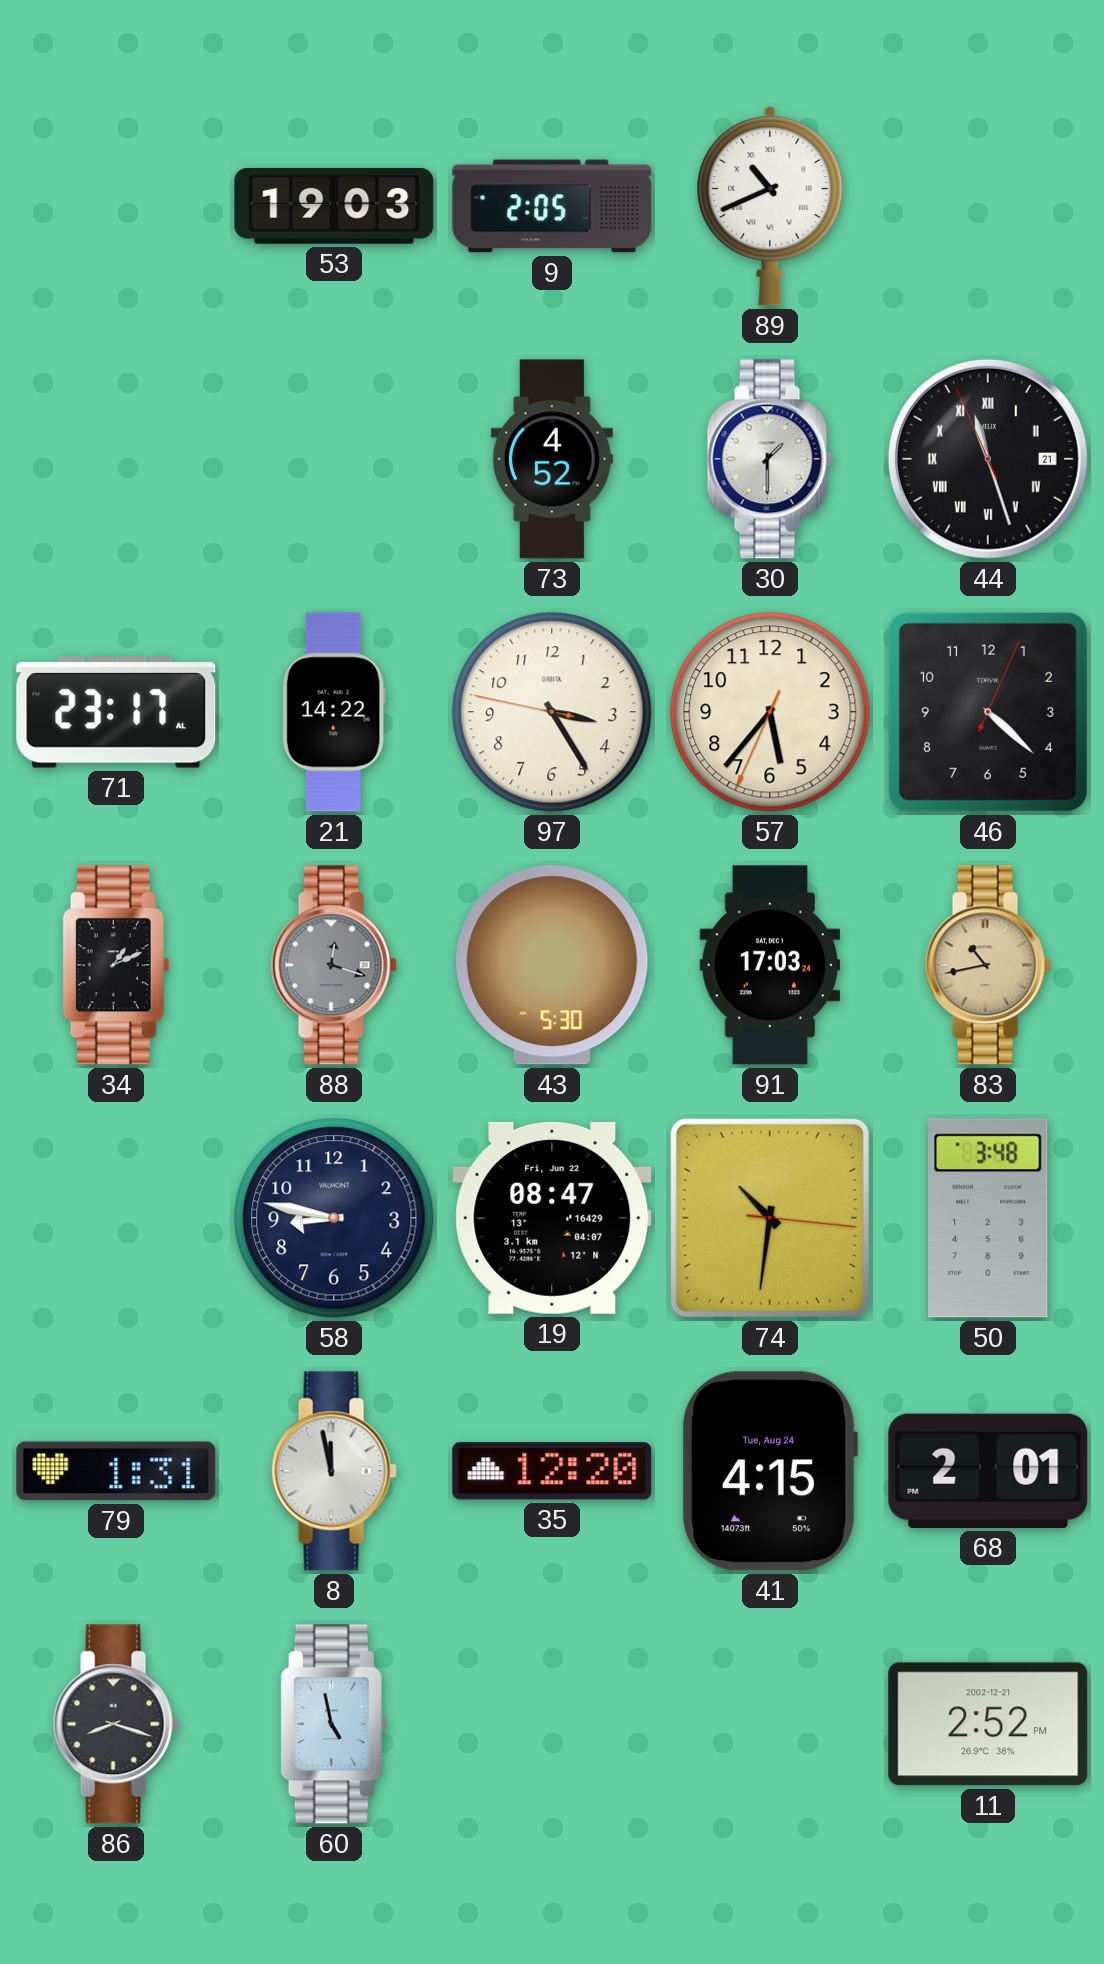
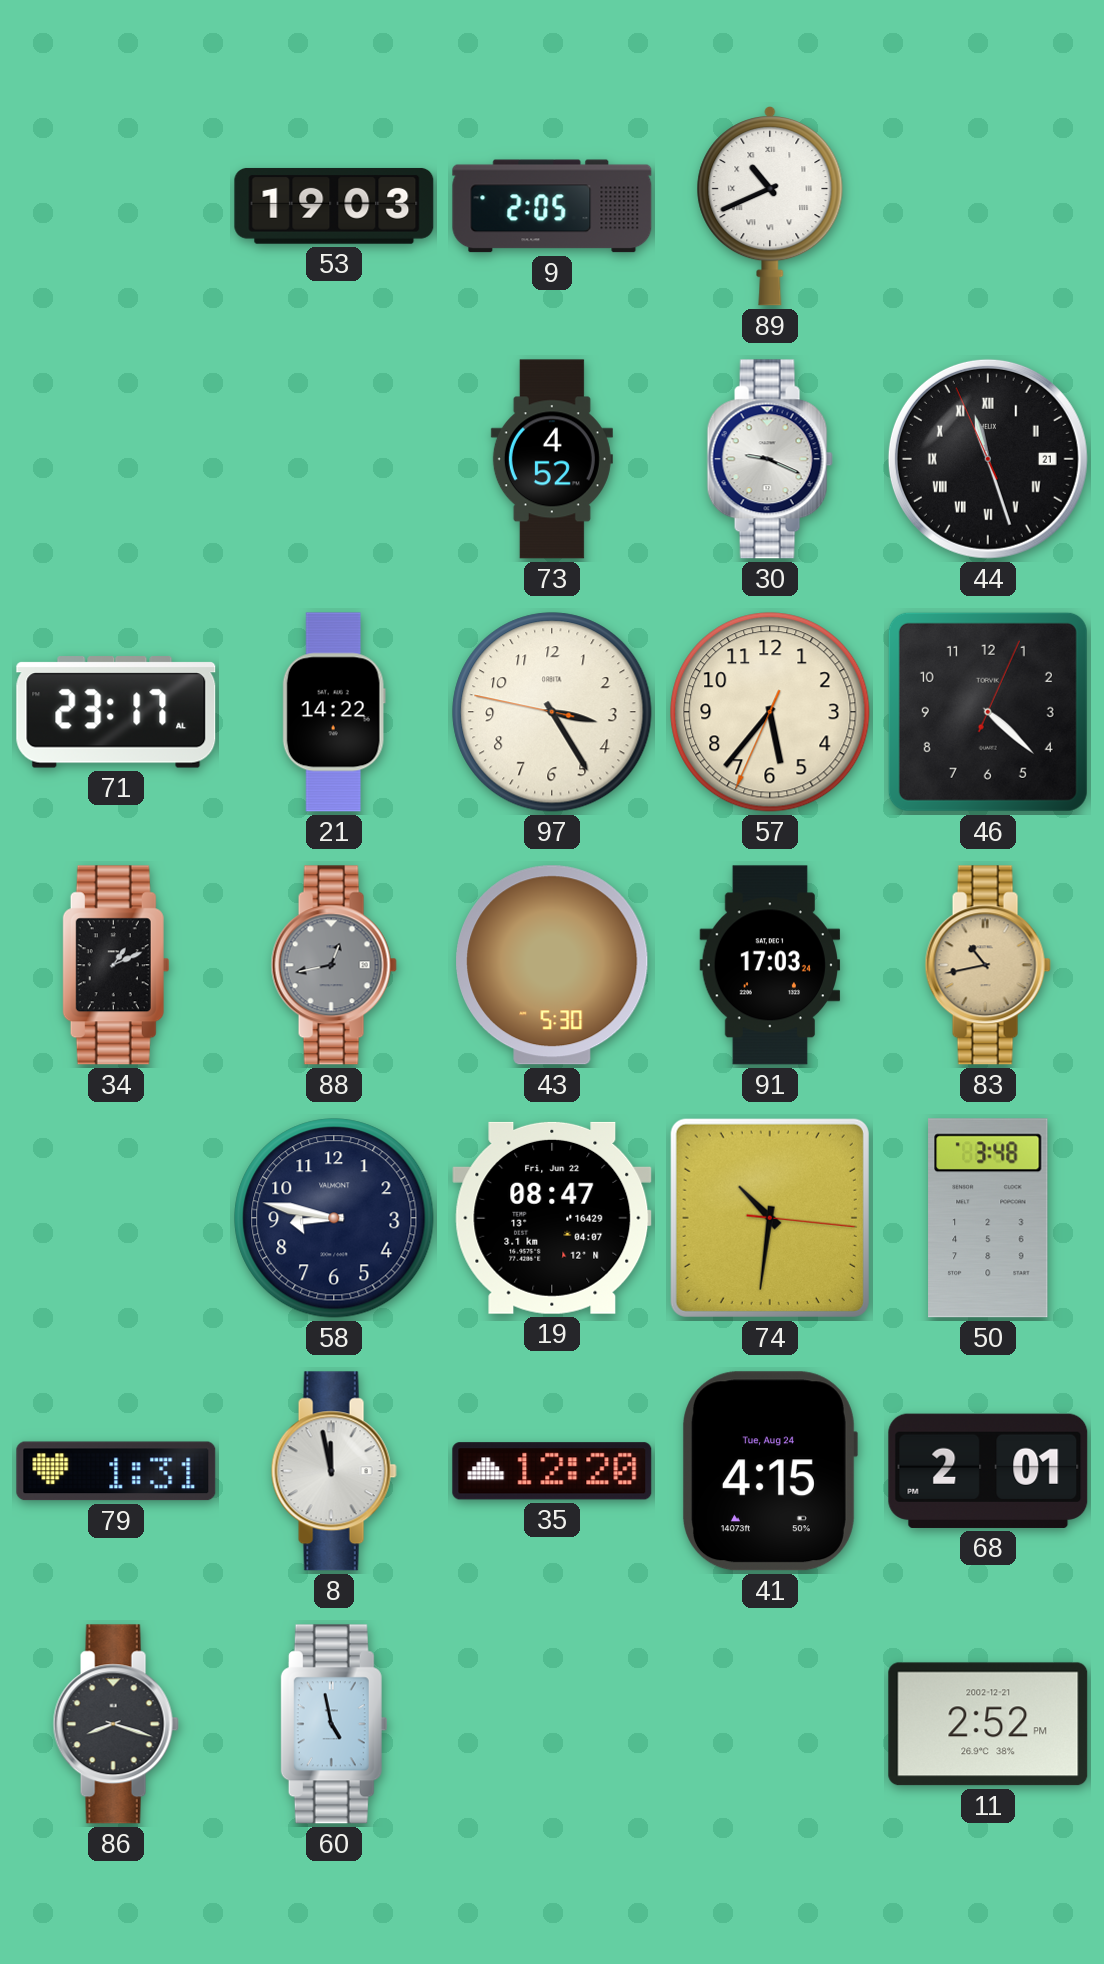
30: 1:30 -> 9:19
88: 12:18 -> 12:43
